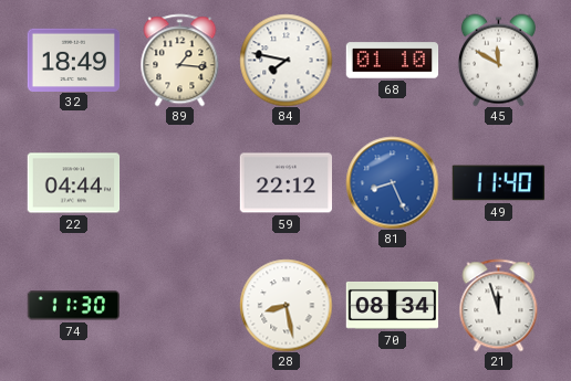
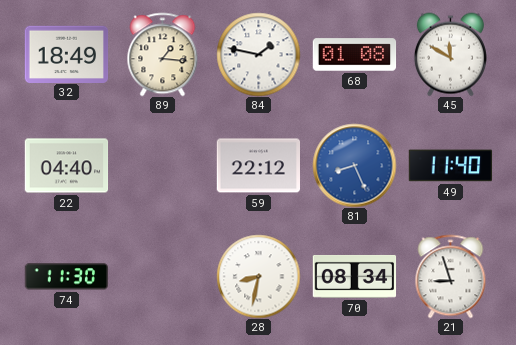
84: 7:47 -> 1:47
68: 01:10 -> 01:08
22: 04:44 -> 04:40
28: 8:28 -> 8:32
21: 11:57 -> 8:57
